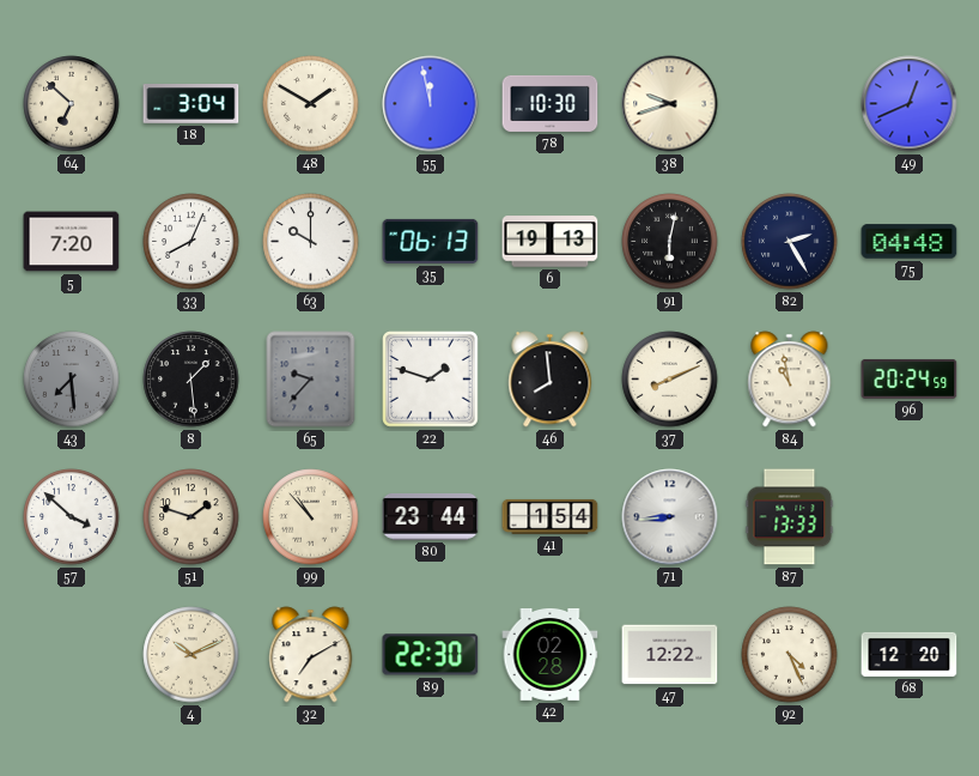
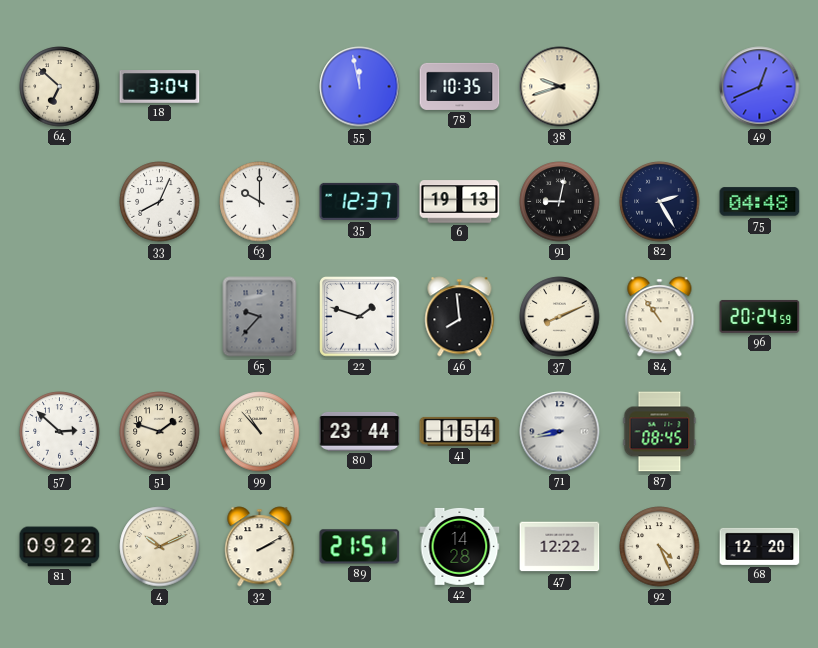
48: 1:50 -> none
78: 10:30 -> 10:35
5: 7:20 -> none
35: 06:13 -> 12:37
91: 6:02 -> 9:02
43: 7:29 -> none
8: 1:29 -> none
84: 10:58 -> 10:54
57: 3:52 -> 2:52
71: 8:44 -> 8:43
87: 13:33 -> 08:45
81: none -> 09:22
32: 7:10 -> 2:10
89: 22:30 -> 21:51
42: 02:28 -> 14:28
